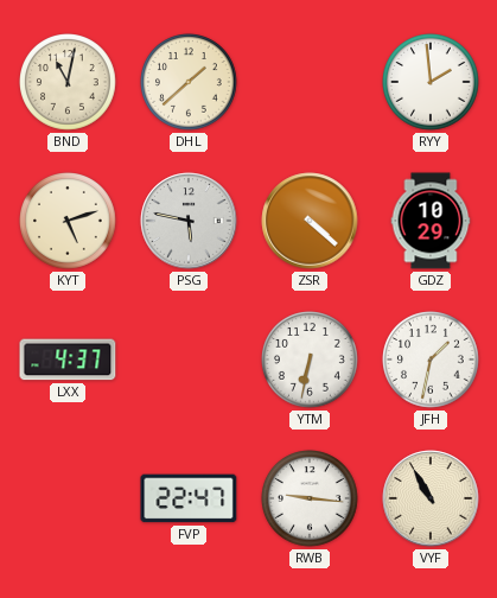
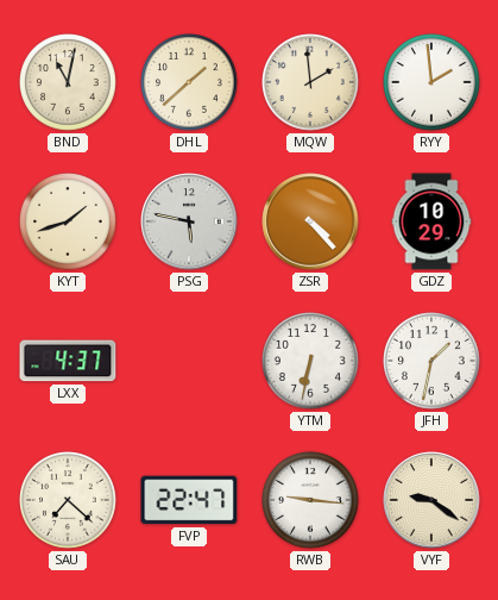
MQW: none -> 1:59
KYT: 5:12 -> 1:42
ZSR: 4:22 -> 4:23
SAU: none -> 7:22
VYF: 10:55 -> 9:21
